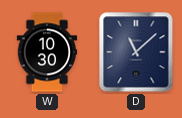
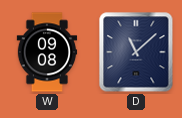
W: 10:30 -> 09:08
